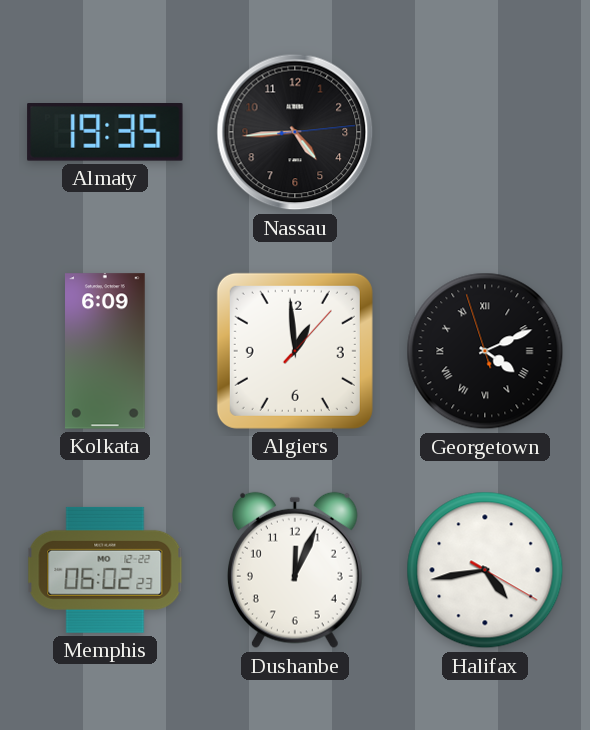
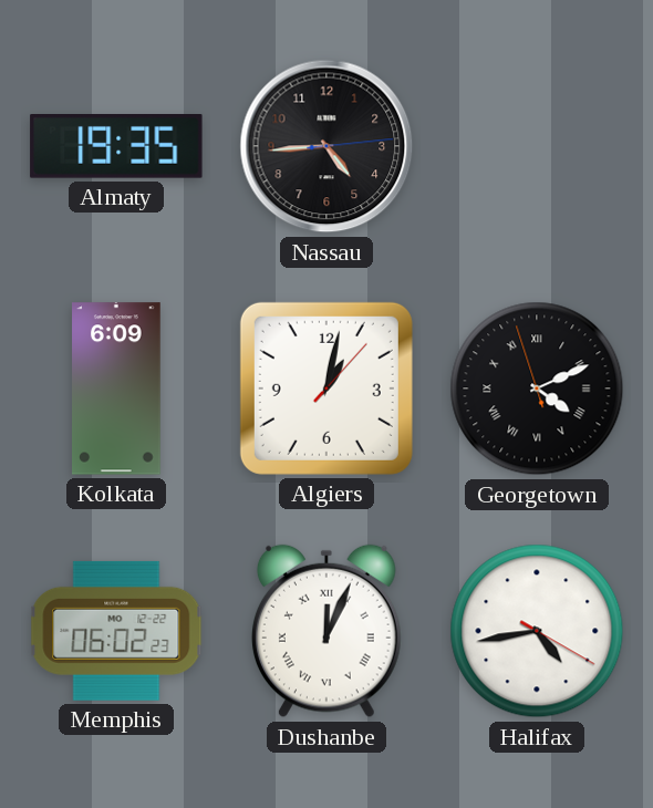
Algiers: 12:59 -> 1:02
Dushanbe numerals: Arabic -> Roman
